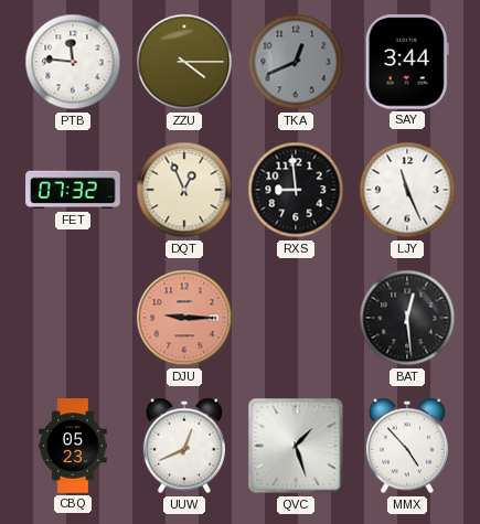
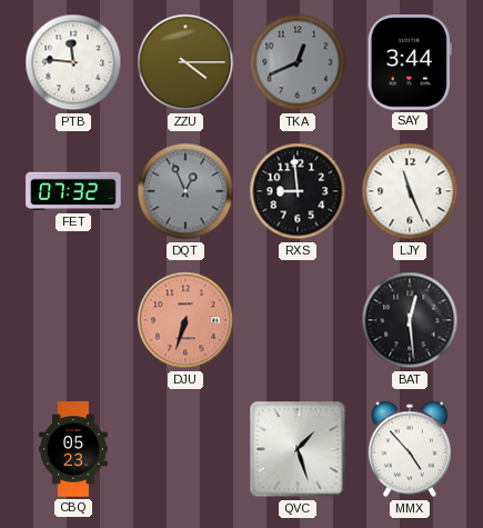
DQT dial: cream -> grey
DJU: 9:15 -> 6:33
UUW: 12:41 -> none
